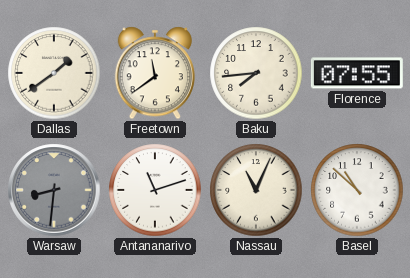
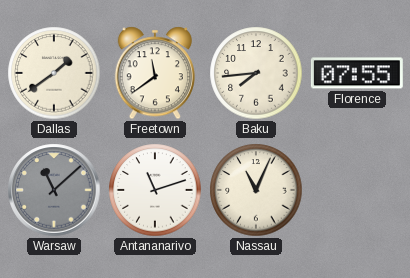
Warsaw: 8:31 -> 11:08
Basel: 10:52 -> none
